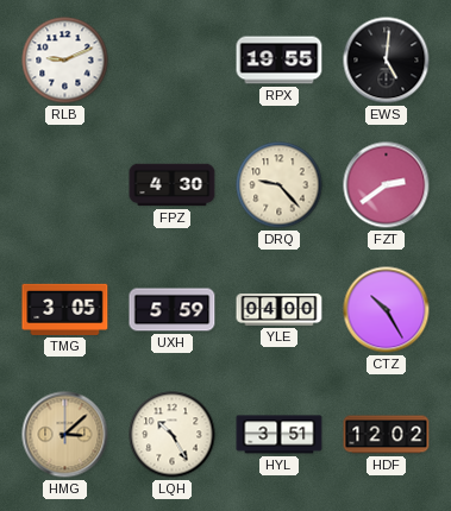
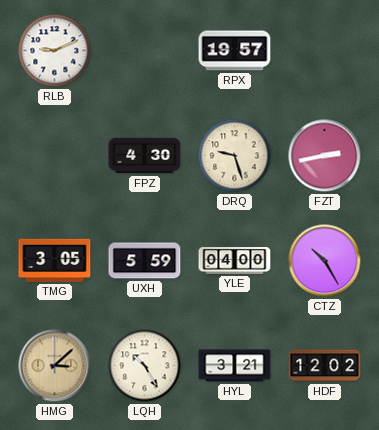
RPX: 19:55 -> 19:57
EWS: 5:01 -> none
DRQ: 9:23 -> 9:27
FZT: 2:39 -> 2:43
HYL: 3:51 -> 3:21
